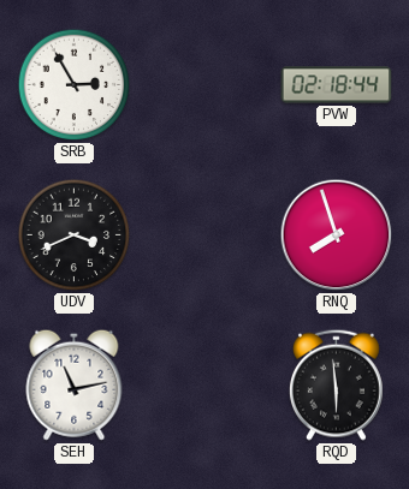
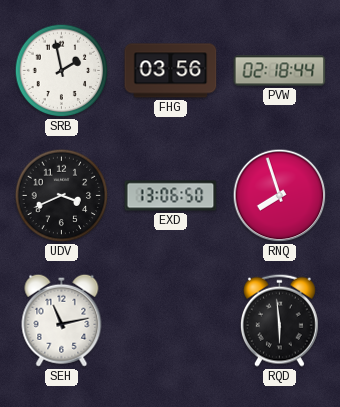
SRB: 2:55 -> 1:58
FHG: none -> 03:56
EXD: none -> 13:06
